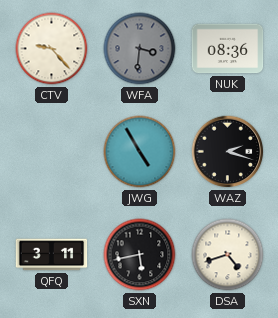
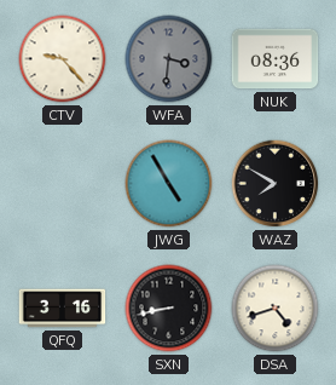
WAZ: 2:18 -> 7:50
QFQ: 3:11 -> 3:16
SXN: 5:43 -> 8:43
